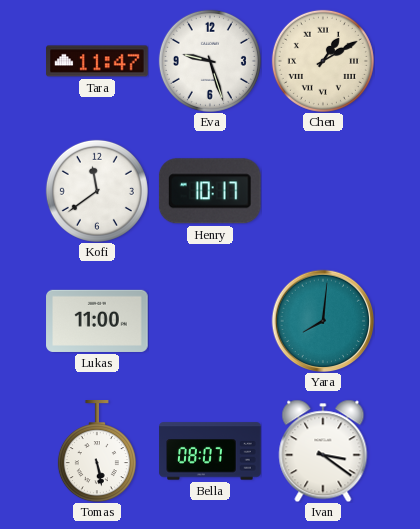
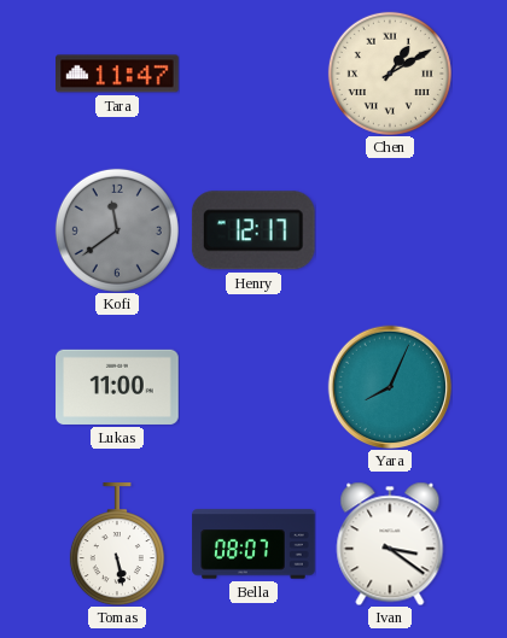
Eva: 9:27 -> none
Kofi dial: white -> grey
Henry: 10:17 -> 12:17
Yara: 8:01 -> 8:04
